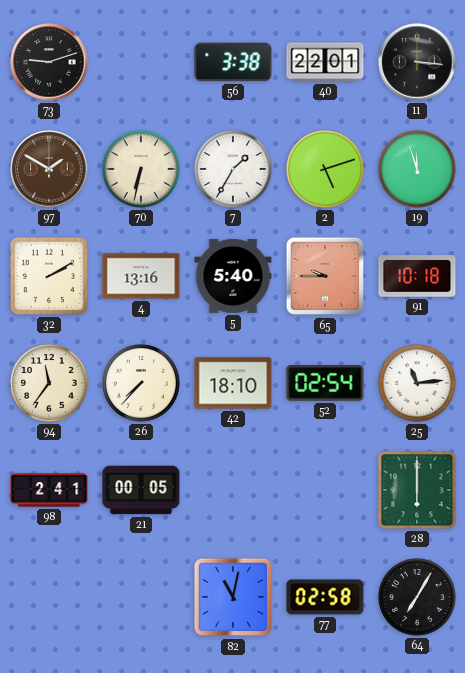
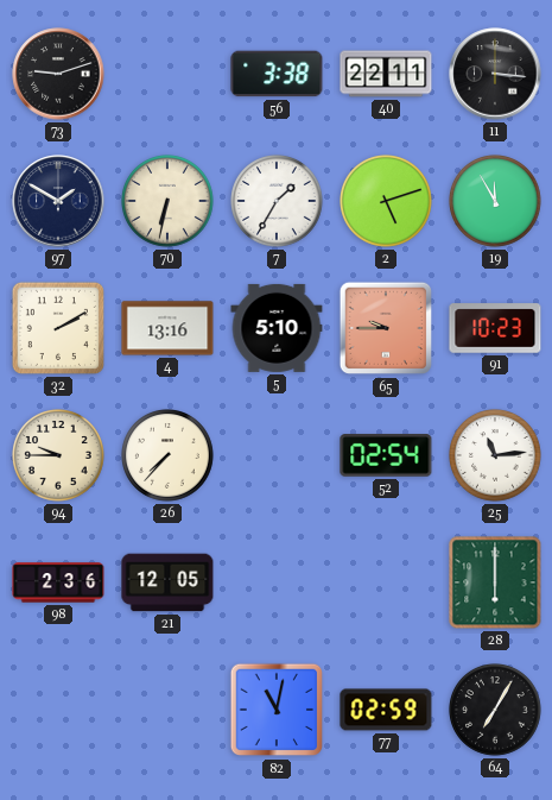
40: 22:01 -> 22:11
97 dial: brown -> navy
19: 11:57 -> 11:55
5: 5:40 -> 5:10
91: 10:18 -> 10:23
94: 11:36 -> 9:45
42: 18:10 -> none
98: 2:41 -> 2:36
21: 00:05 -> 12:05
77: 02:58 -> 02:59
